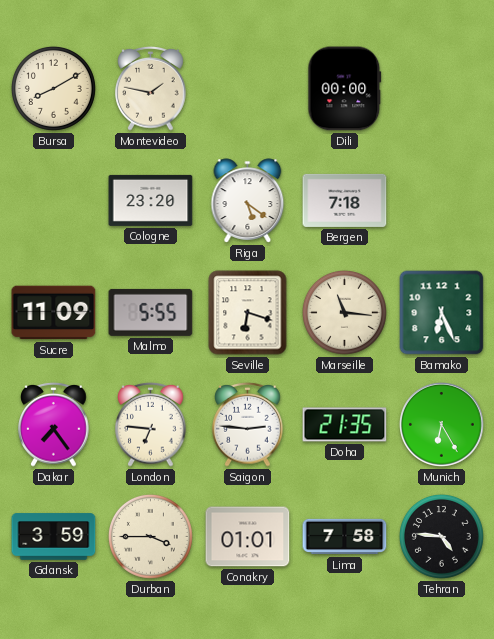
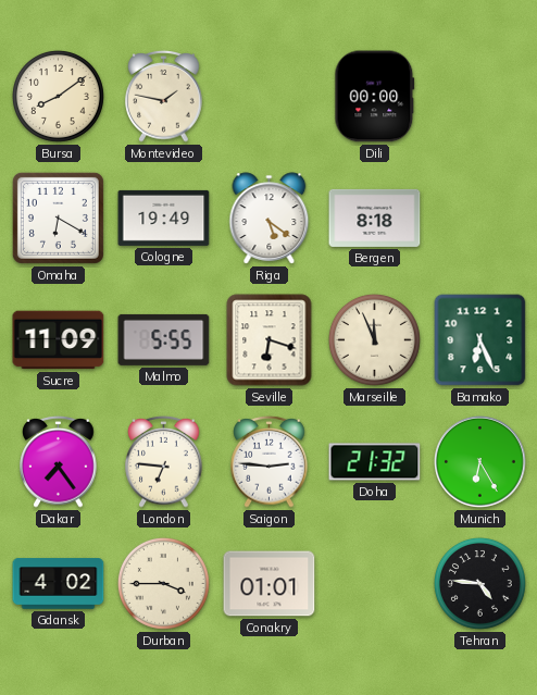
Bursa: 8:10 -> 8:09
Omaha: none -> 6:20
Cologne: 23:20 -> 19:49
Bergen: 7:18 -> 8:18
Marseille: 11:16 -> 11:56
Doha: 21:35 -> 21:32
Gdansk: 3:59 -> 4:02
Lima: 7:58 -> none
